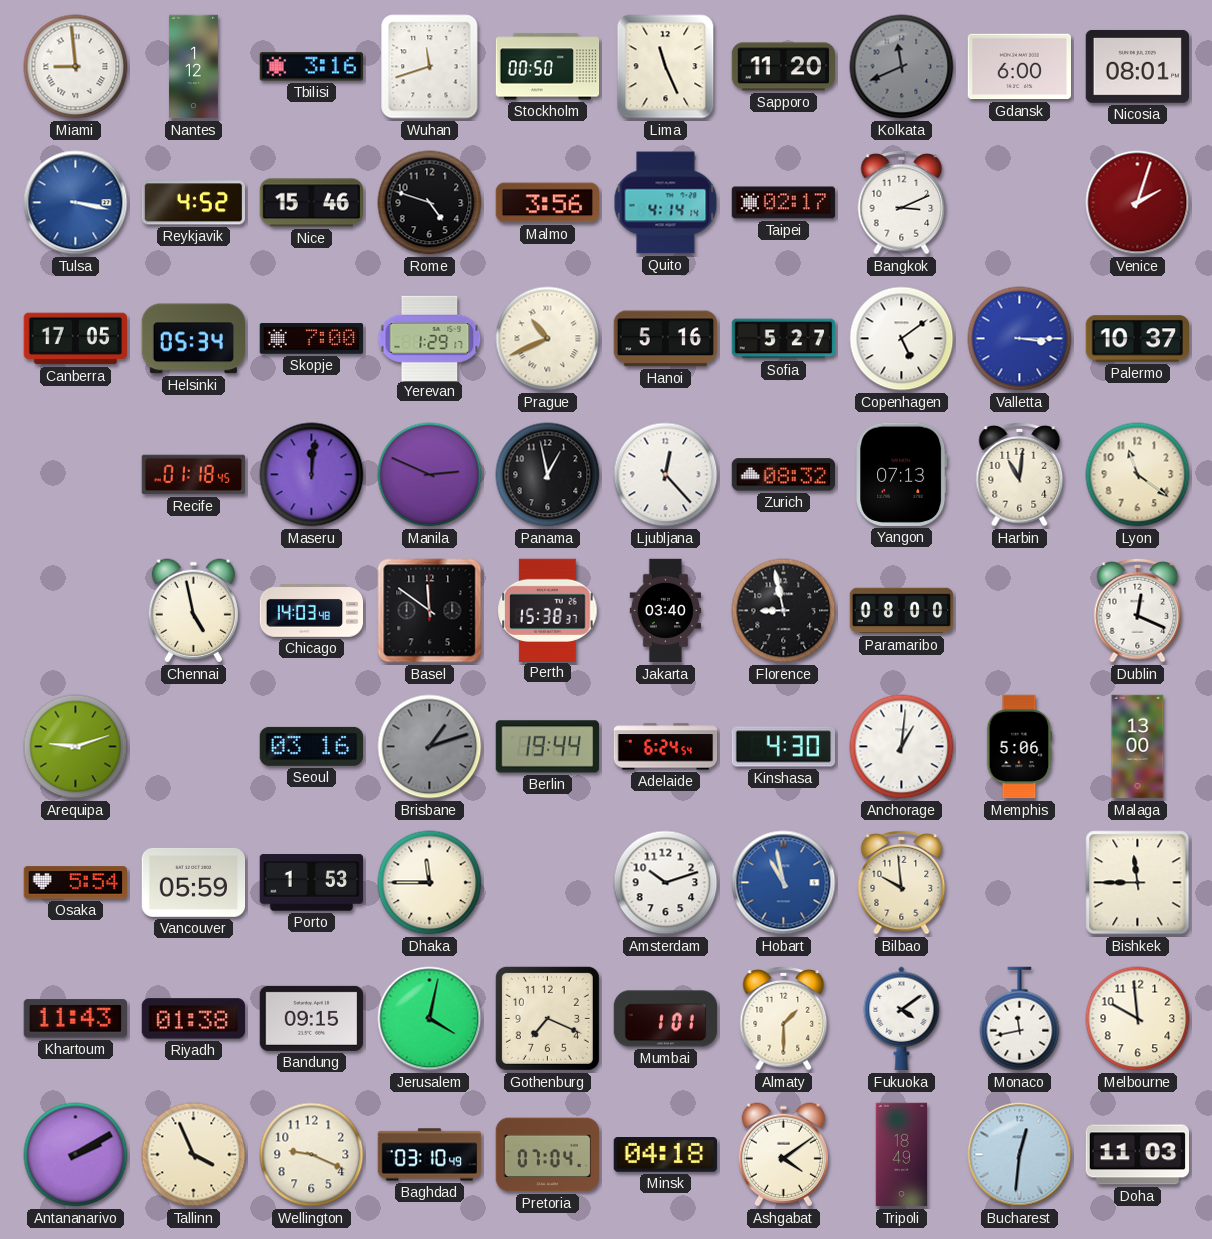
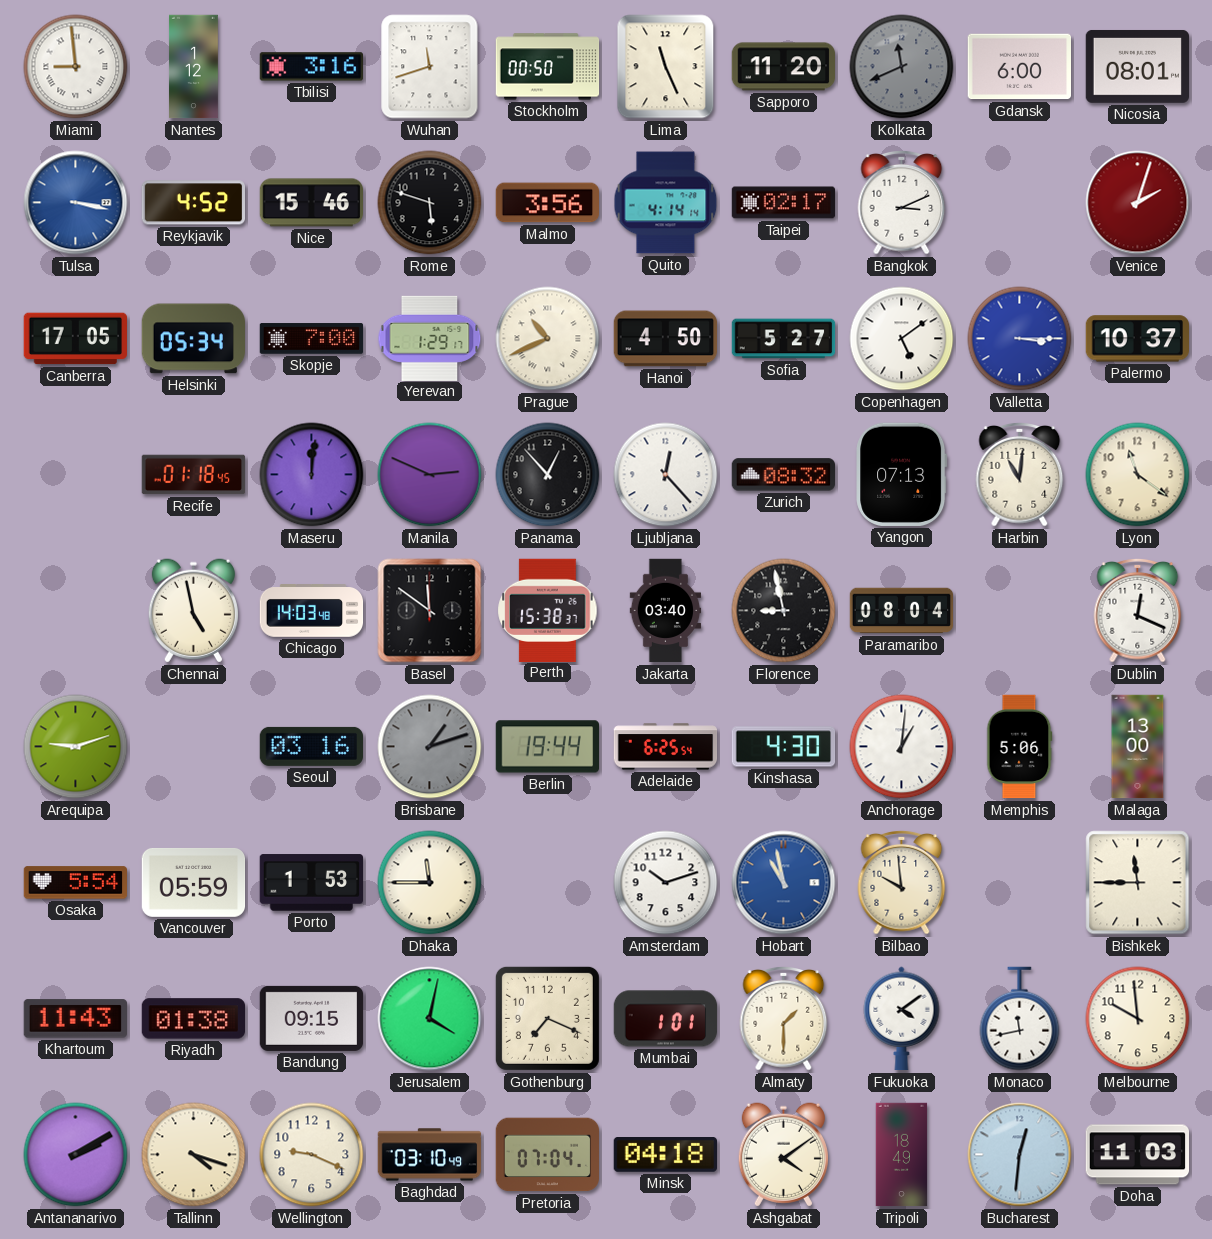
Rome: 4:48 -> 5:48
Hanoi: 5:16 -> 4:50
Panama: 12:58 -> 12:53
Paramaribo: 08:00 -> 08:04
Adelaide: 6:24 -> 6:25
Tallinn: 3:56 -> 4:18
